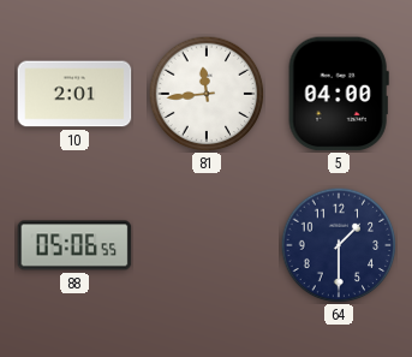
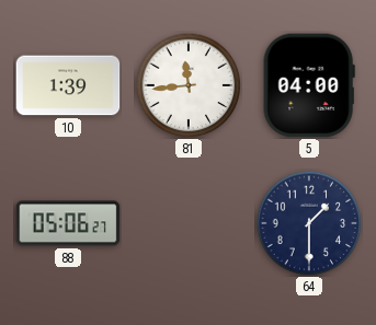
10: 2:01 -> 1:39
88: 05:06:55 -> 05:06:27
